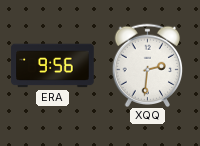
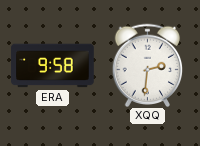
ERA: 9:56 -> 9:58
